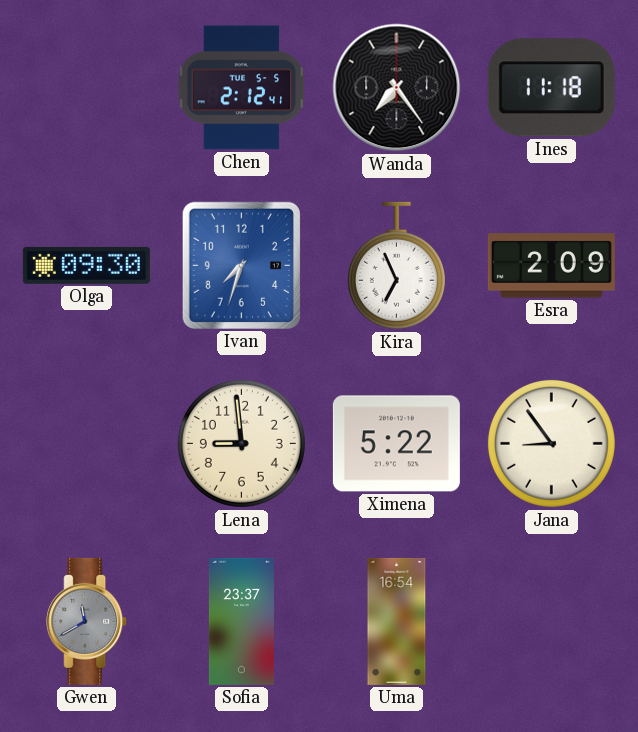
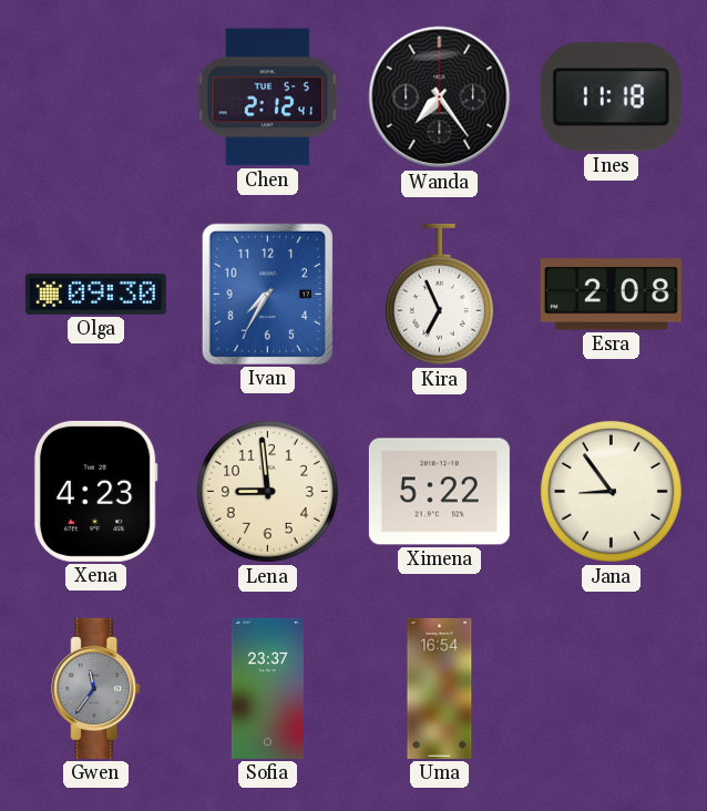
Ivan: 7:33 -> 7:35
Esra: 2:09 -> 2:08
Xena: none -> 4:23
Gwen: 11:40 -> 11:36
